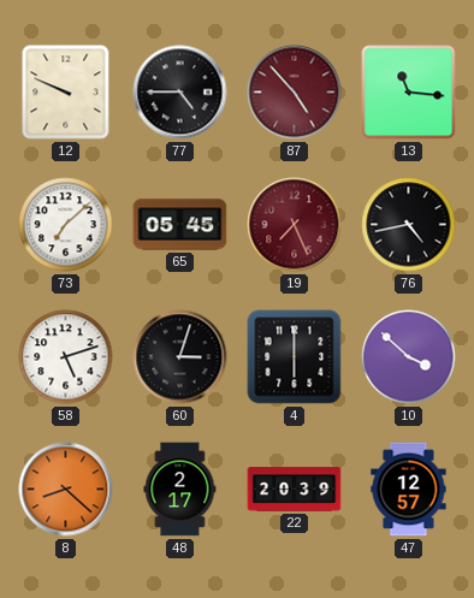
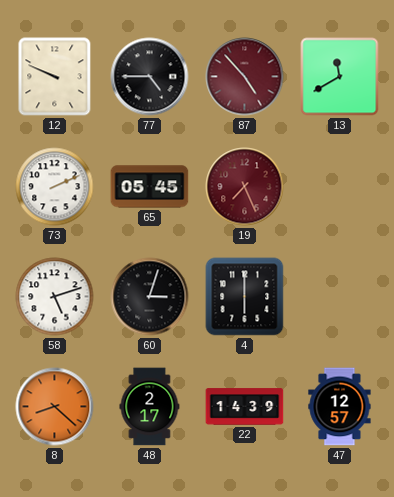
13: 11:16 -> 11:40
73: 7:08 -> 2:11
76: 4:43 -> none
10: 3:52 -> none
22: 20:39 -> 14:39
